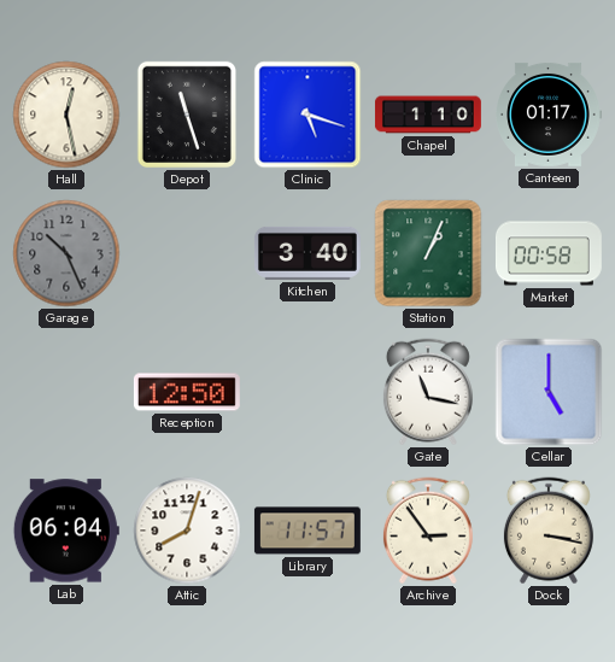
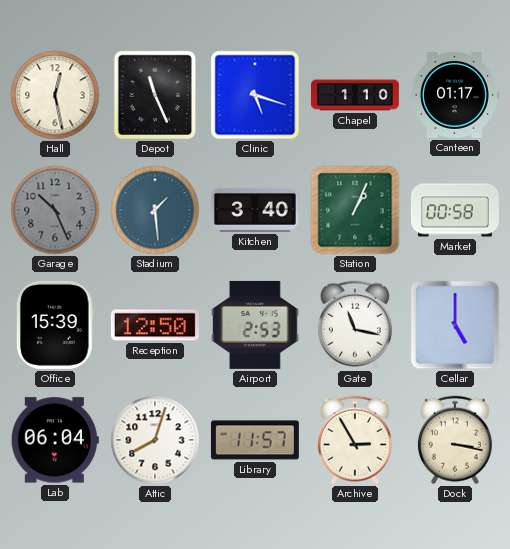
Depot: 11:27 -> 11:26
Stadium: none -> 1:29
Office: none -> 15:39
Airport: none -> 2:53
Archive: 2:54 -> 2:55
